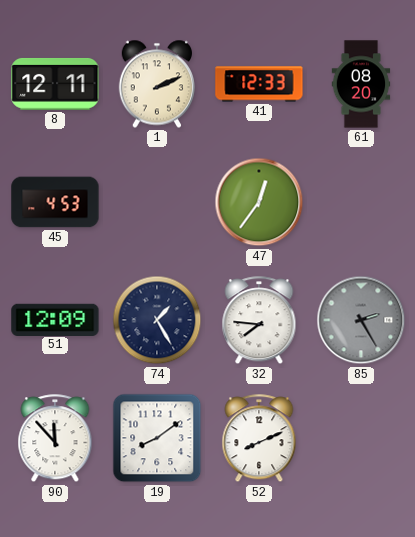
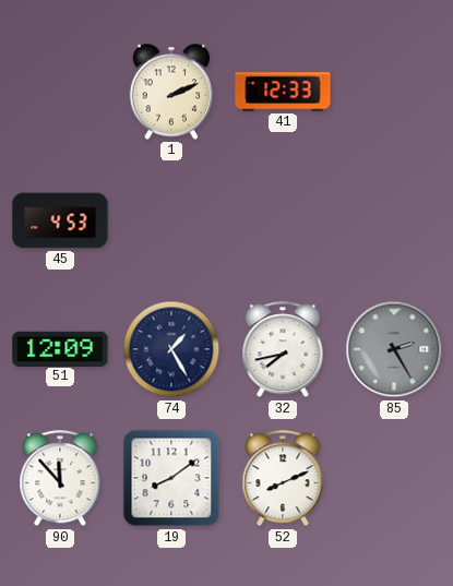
8: 12:11 -> none
61: 08:20 -> none
47: 12:36 -> none
32: 7:46 -> 7:43
